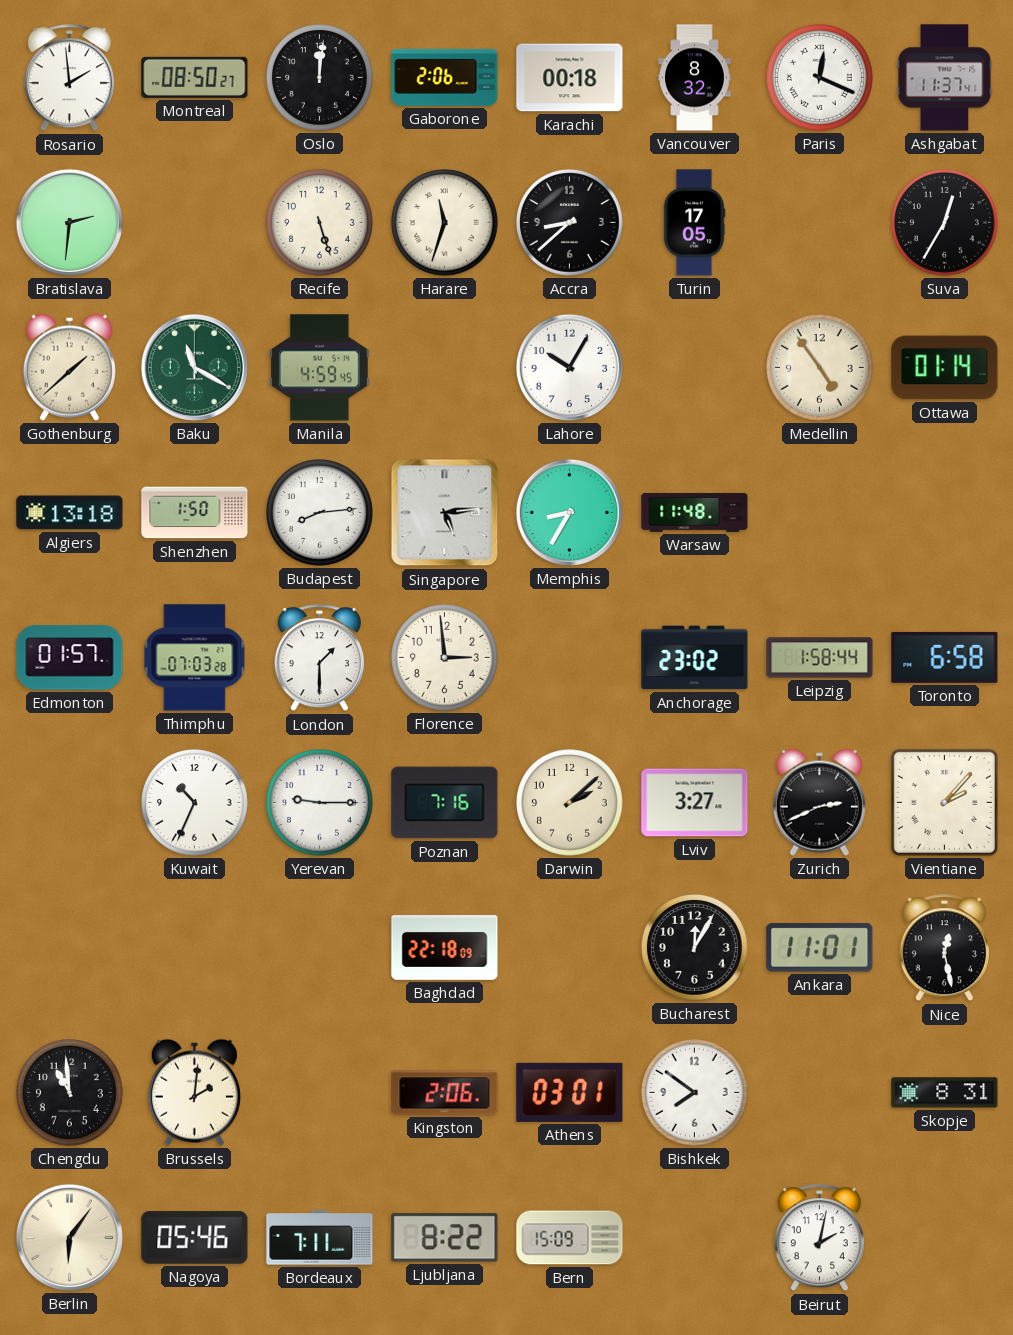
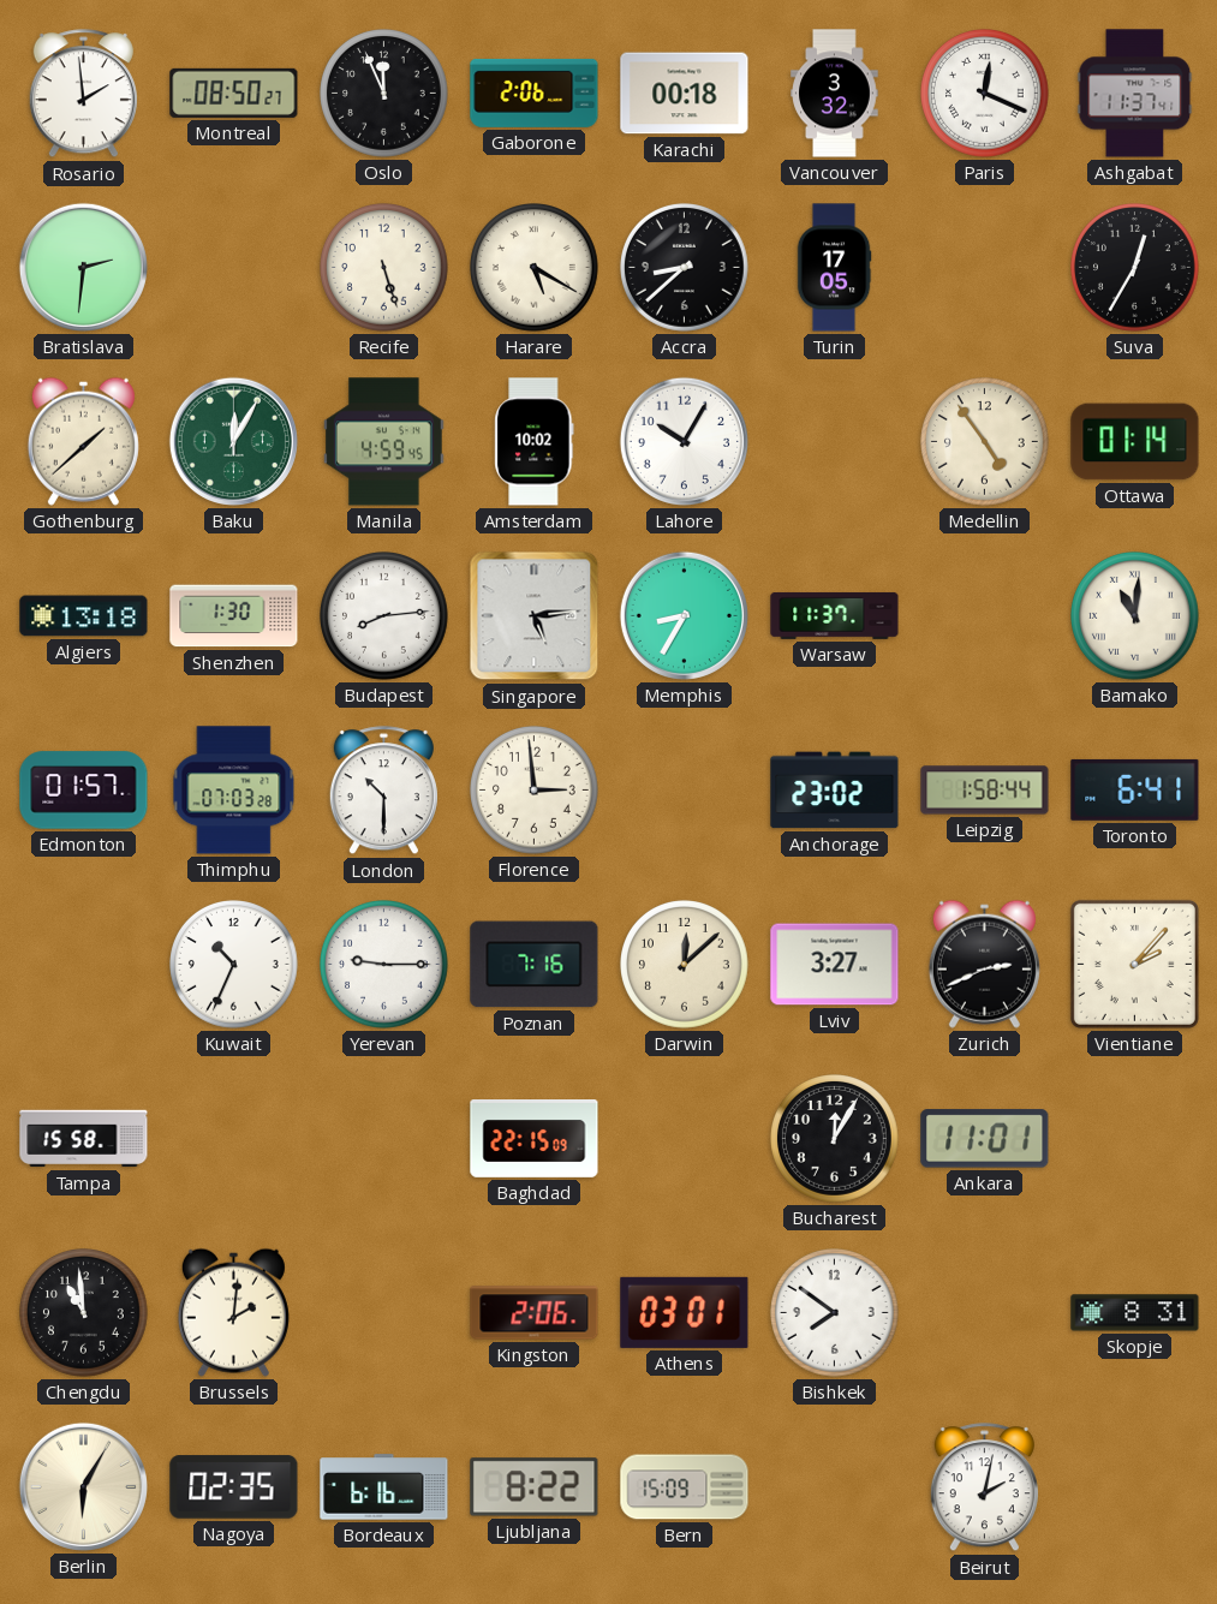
Oslo: 12:01 -> 11:56
Vancouver: 8:32 -> 3:32
Harare: 11:33 -> 5:20
Baku: 11:20 -> 12:05
Amsterdam: none -> 10:02
Shenzhen: 1:50 -> 1:30
Warsaw: 11:48 -> 11:37
Bamako: none -> 11:01
London: 1:30 -> 10:30
Toronto: 6:58 -> 6:41
Darwin: 2:08 -> 12:08
Tampa: none -> 15:58
Baghdad: 22:18 -> 22:15
Nice: 12:28 -> none
Berlin: 6:06 -> 6:05
Nagoya: 05:46 -> 02:35
Bordeaux: 7:11 -> 6:16
